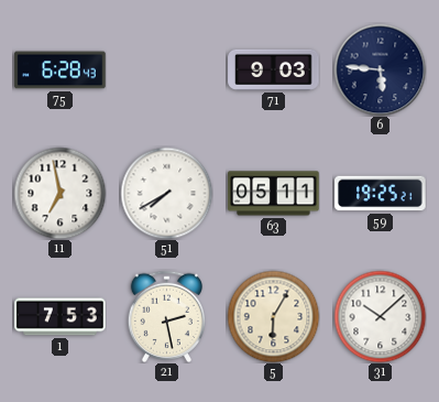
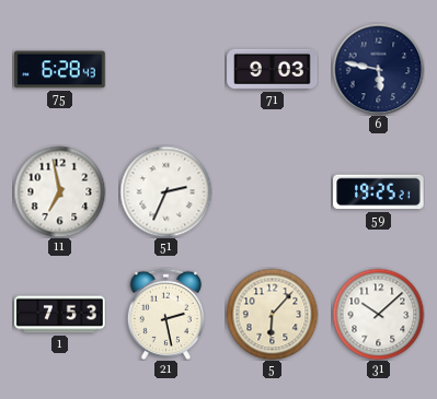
6: 5:46 -> 5:47
51: 7:40 -> 2:34
63: 05:11 -> none
5: 6:05 -> 6:07
